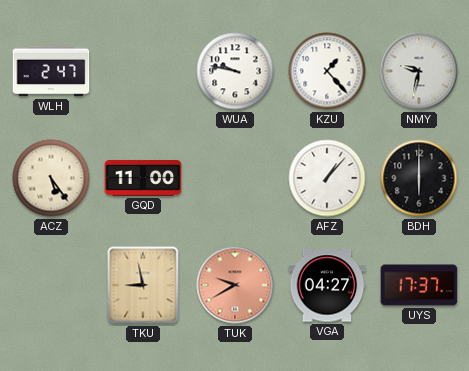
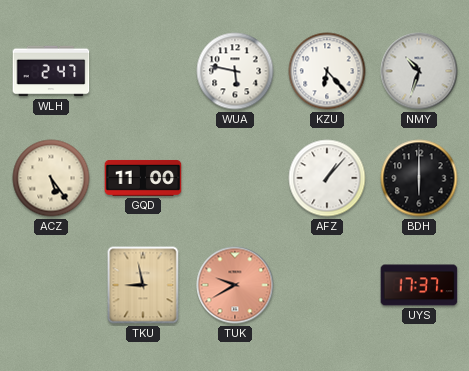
WUA: 9:47 -> 5:47
KZU: 1:23 -> 6:23
NMY: 9:32 -> 10:33
VGA: 04:27 -> none
